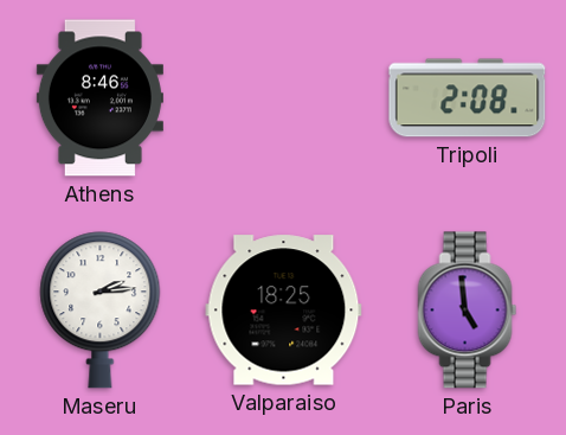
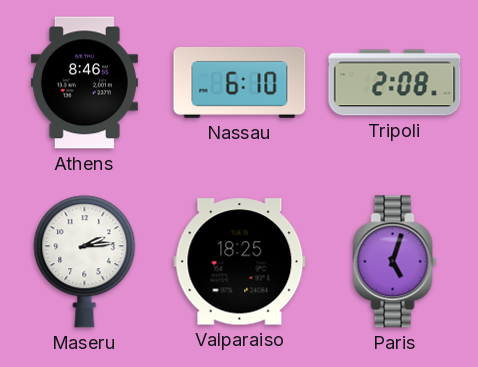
Nassau: none -> 6:10
Paris: 4:59 -> 5:03
